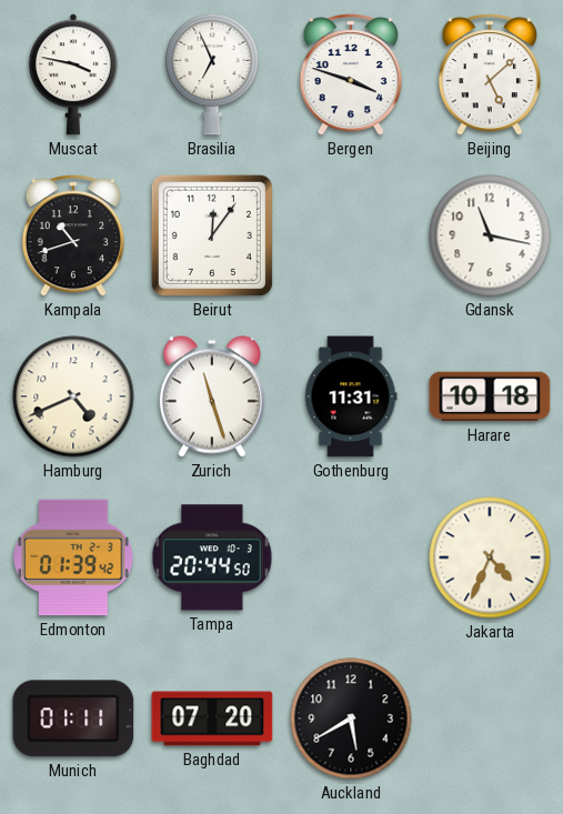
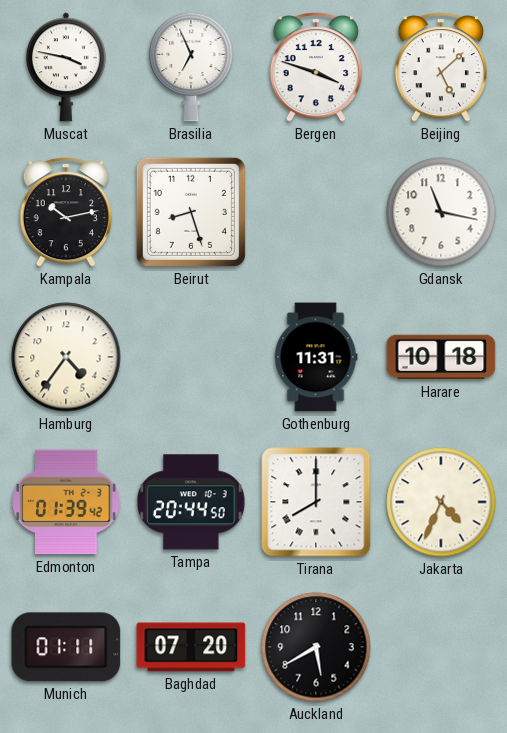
Kampala: 10:42 -> 10:13
Beirut: 12:06 -> 8:27
Hamburg: 4:41 -> 4:36
Zurich: 11:27 -> none
Tirana: none -> 8:00
